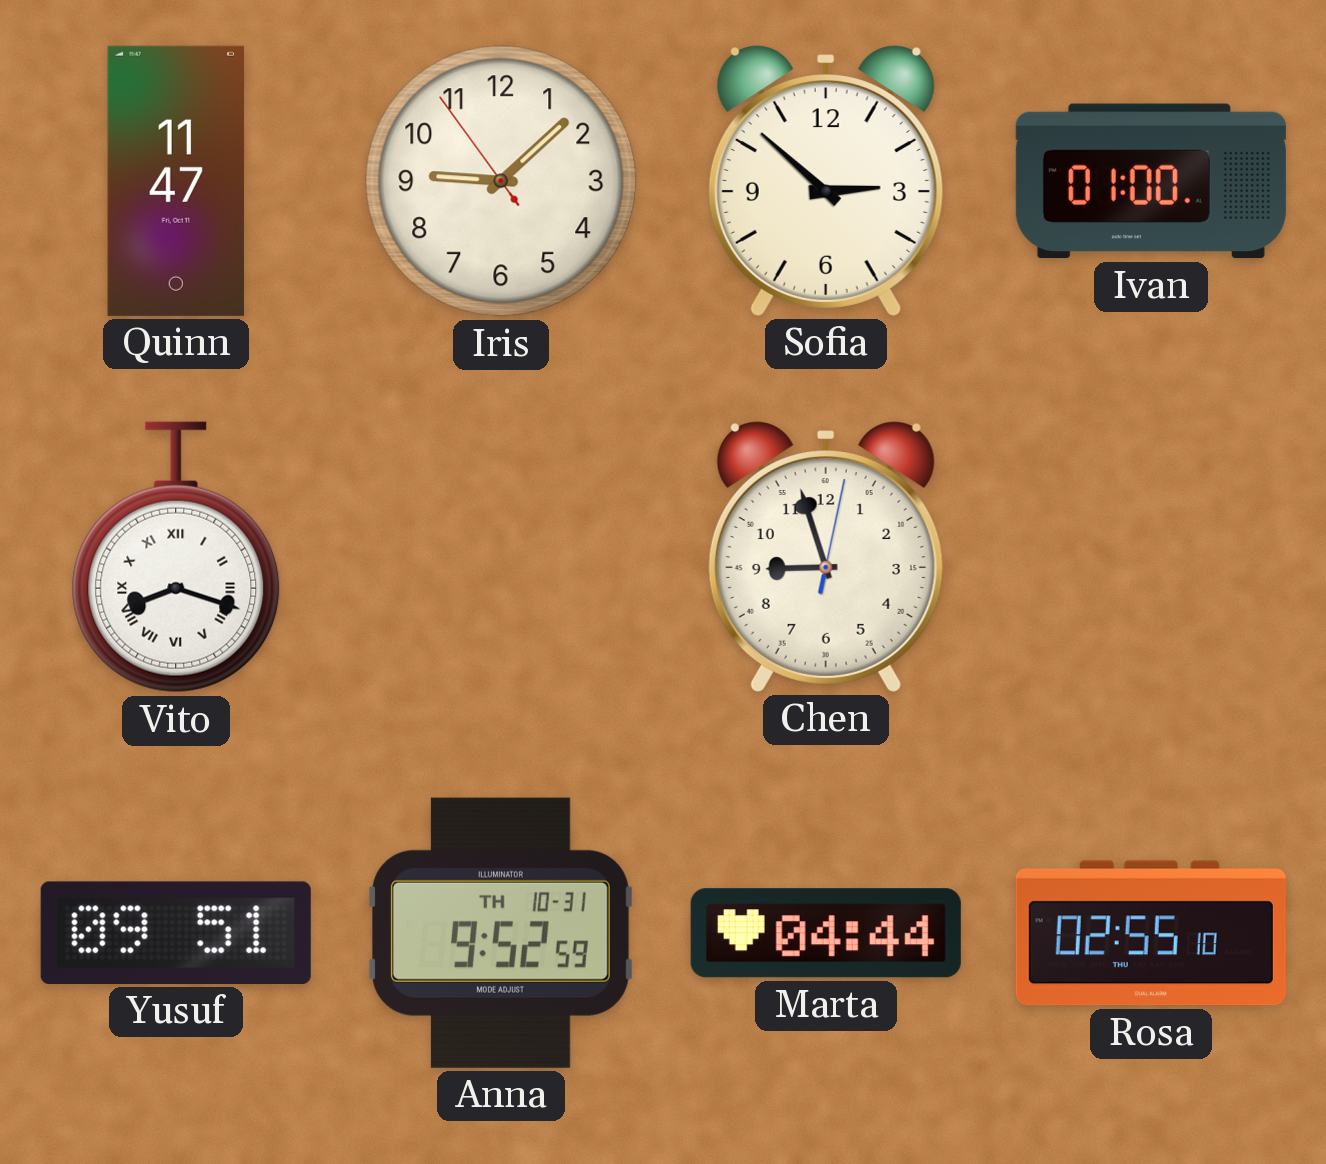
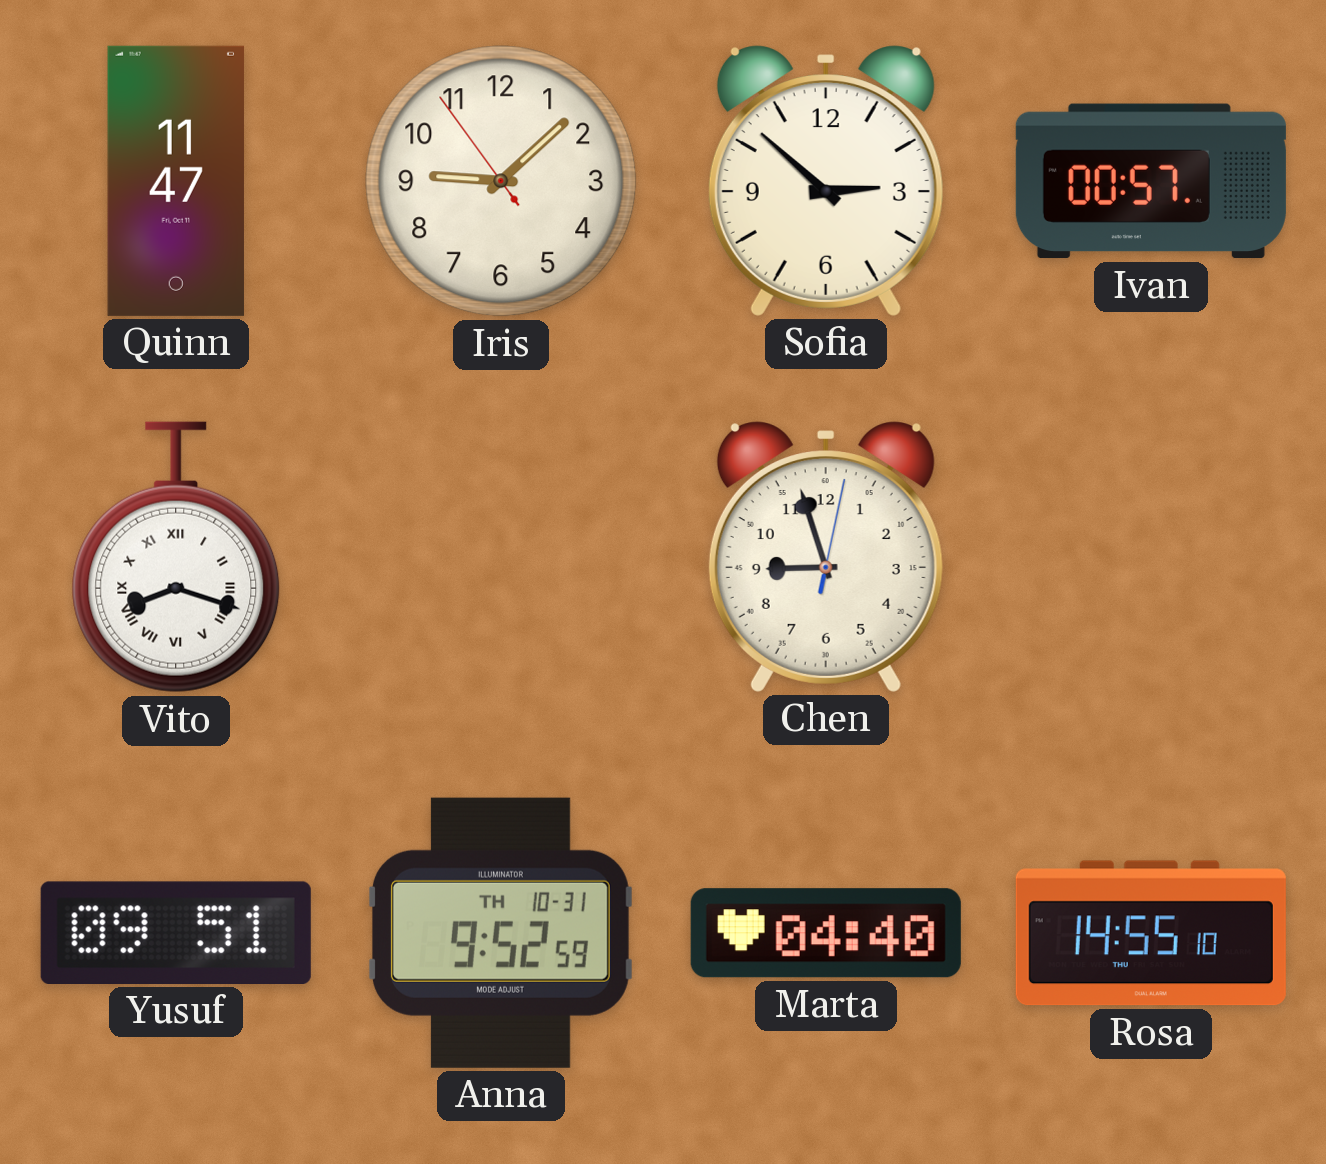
Ivan: 01:00 -> 00:57
Marta: 04:44 -> 04:40
Rosa: 02:55 -> 14:55
